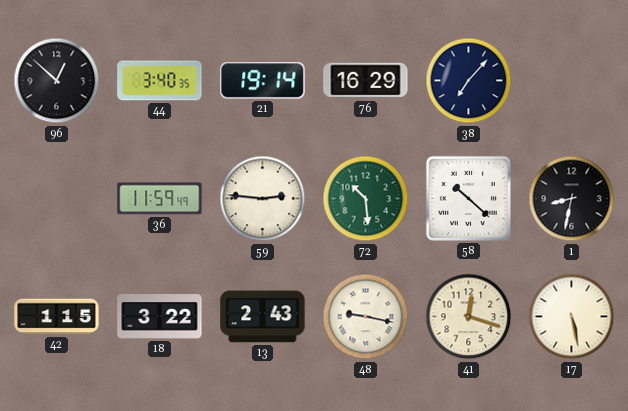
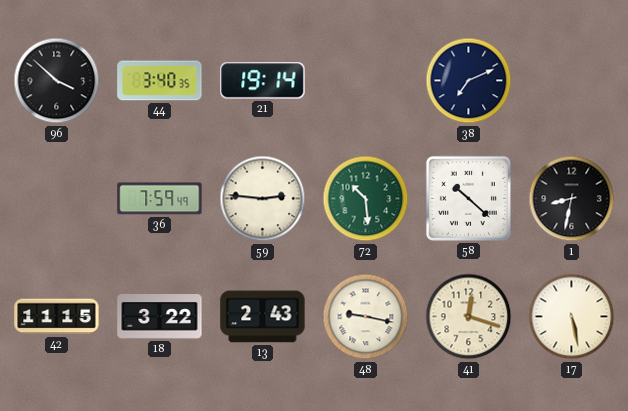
96: 12:52 -> 3:52
76: 16:29 -> none
38: 7:07 -> 7:11
36: 11:59 -> 7:59
42: 1:15 -> 11:15
